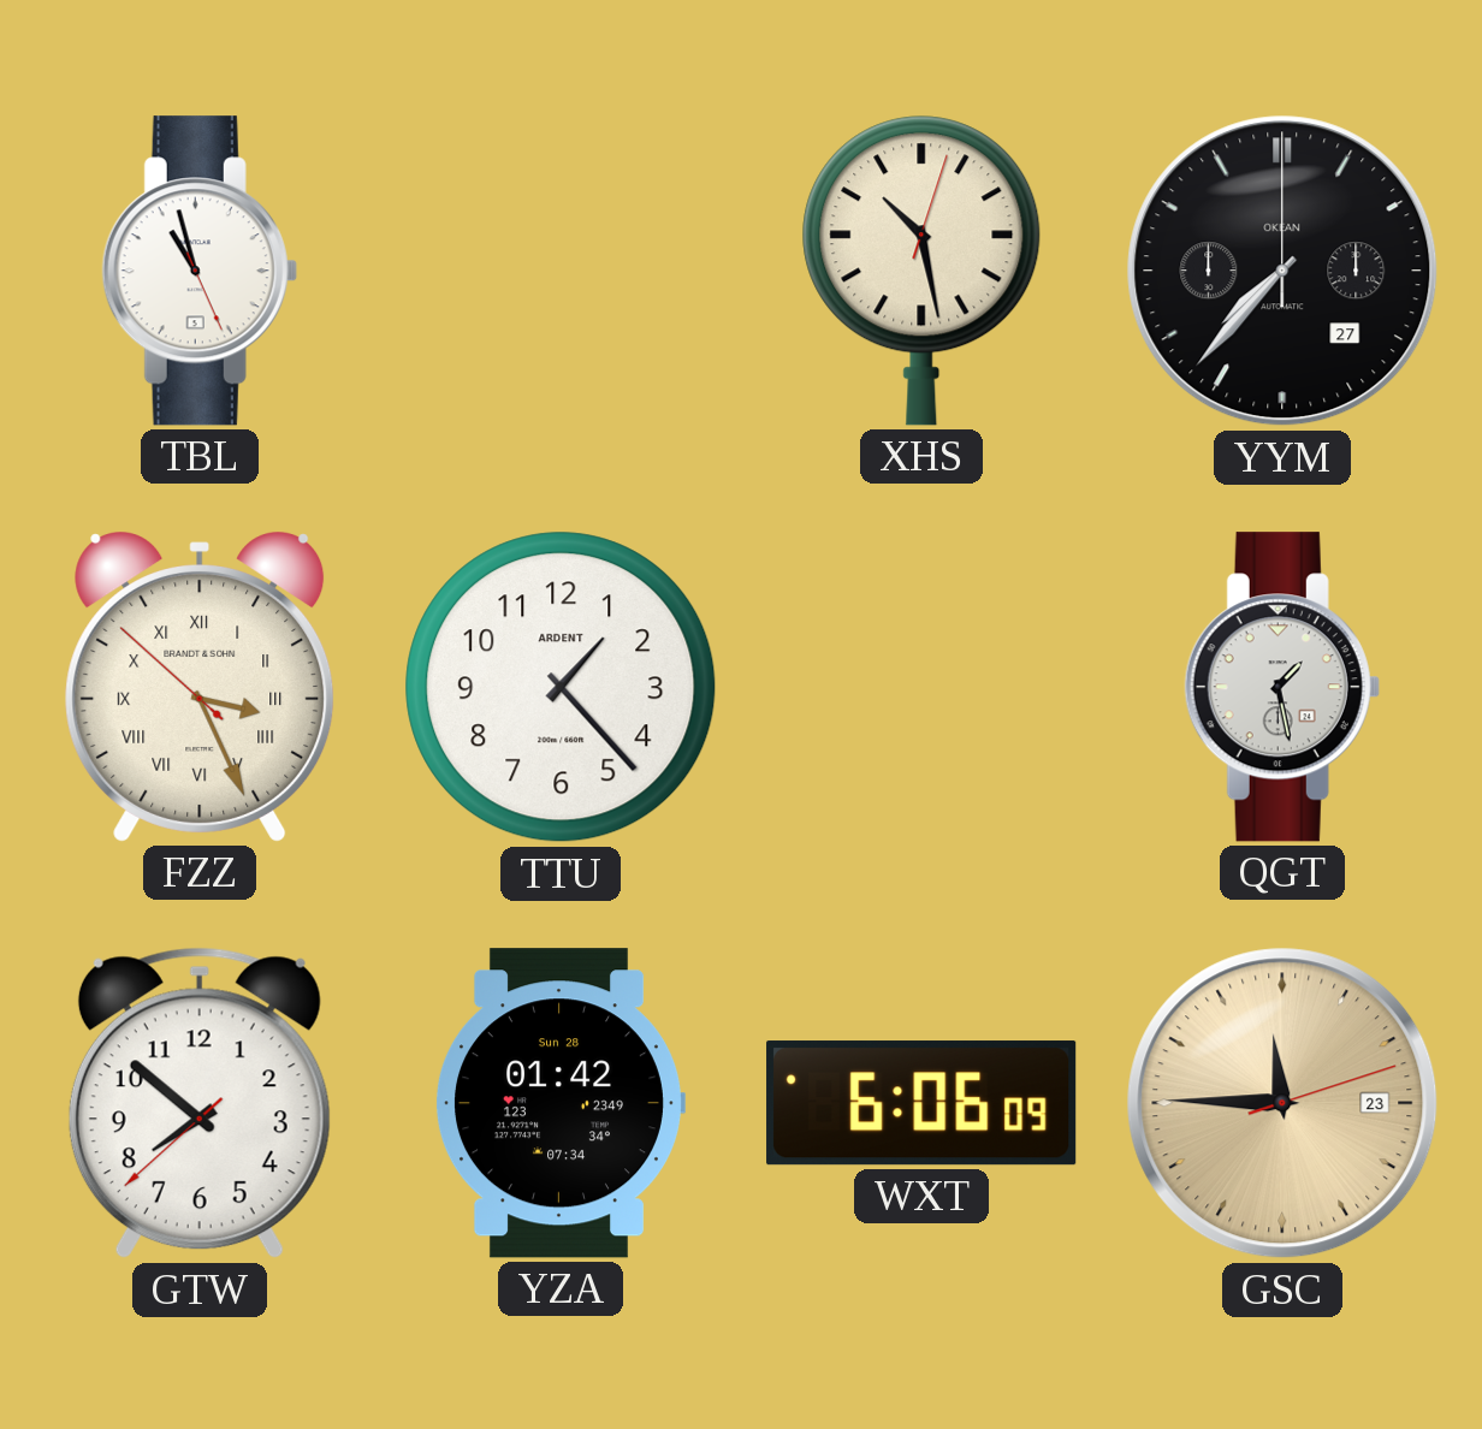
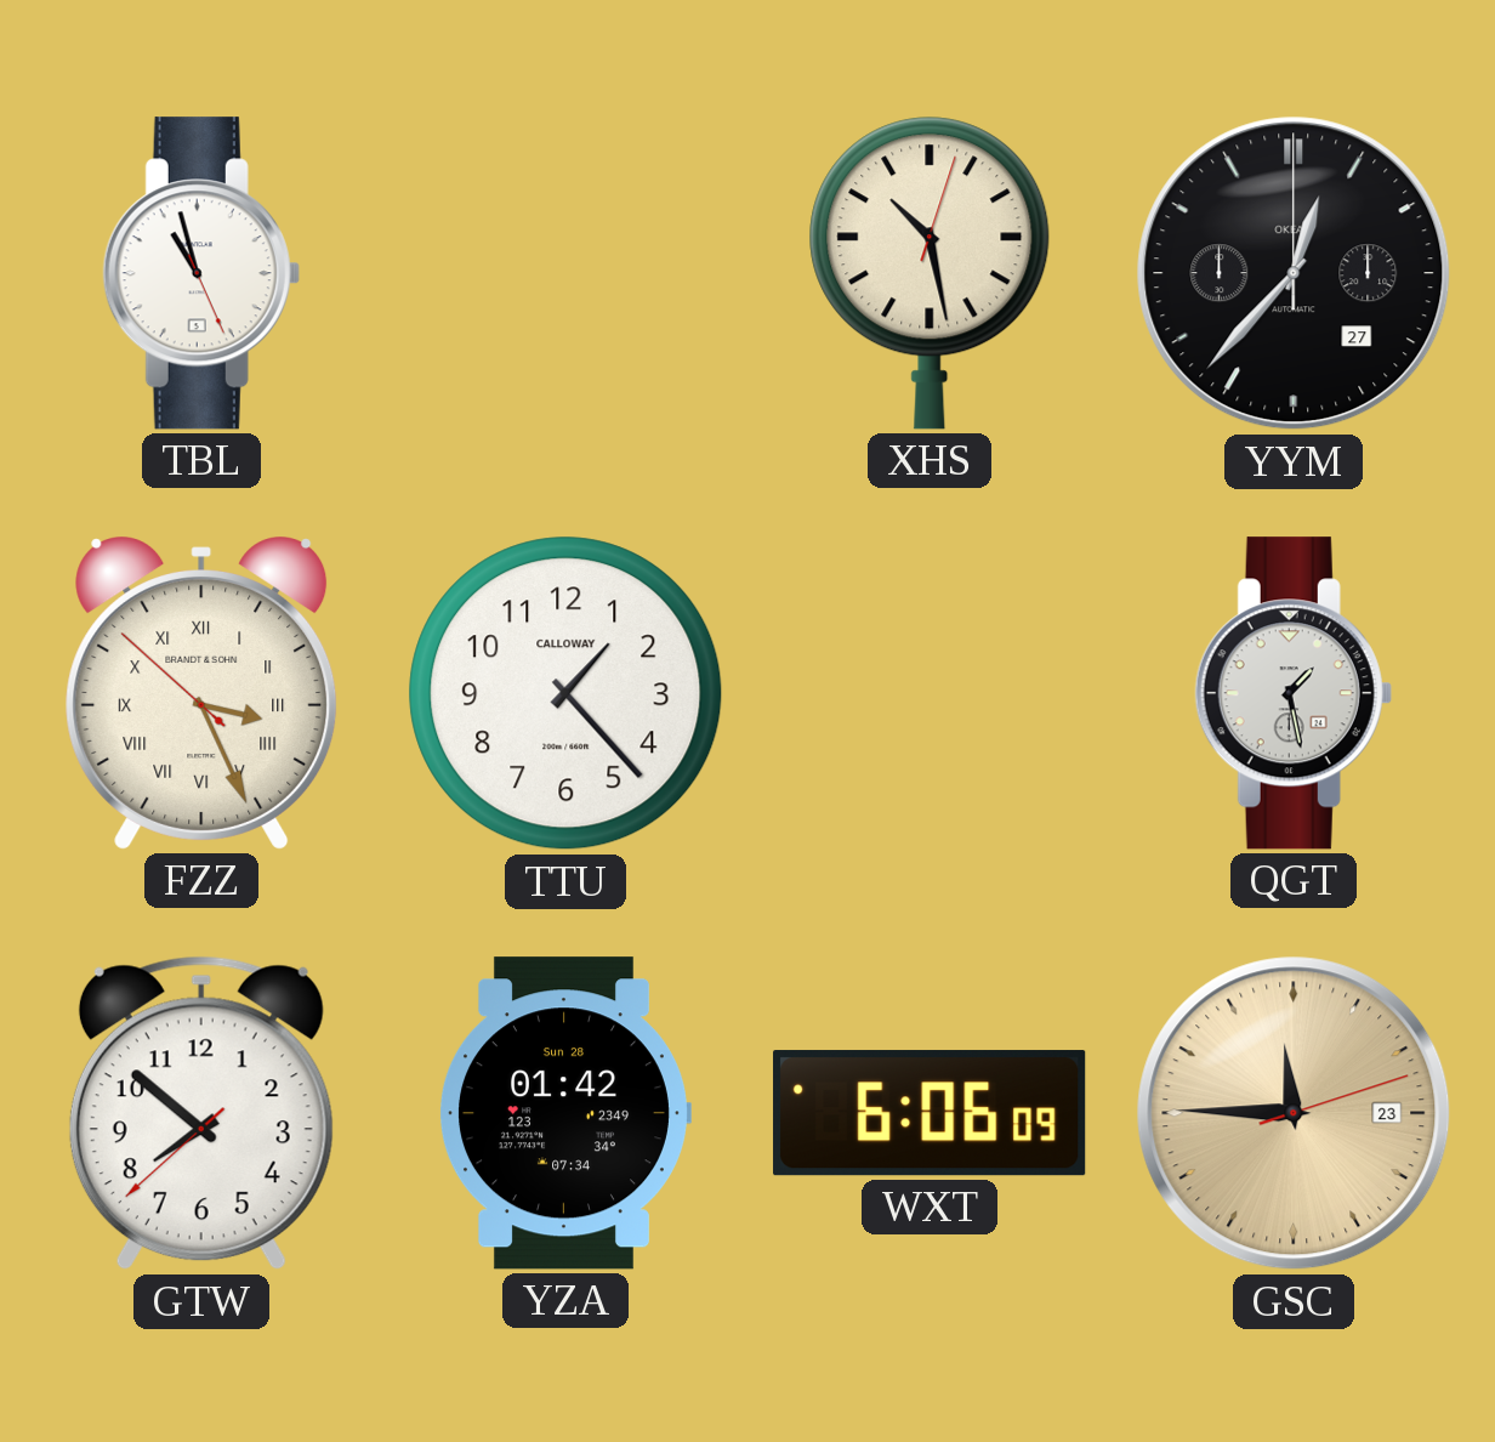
YYM: 7:37 -> 12:37
TTU brand: ARDENT -> CALLOWAY
